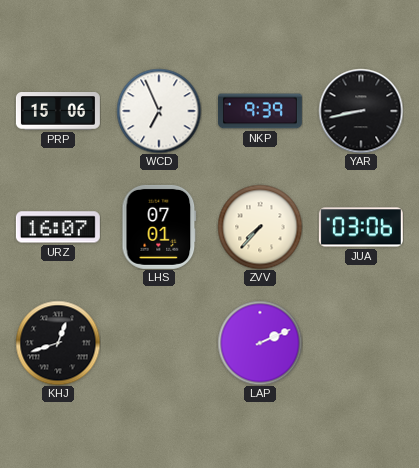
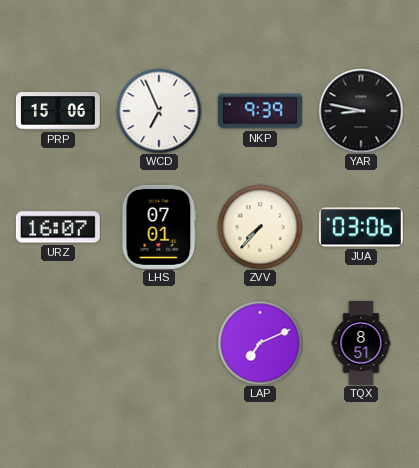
YAR: 8:43 -> 8:47
KHJ: 12:42 -> none
LAP: 2:11 -> 7:11
TQX: none -> 8:51
